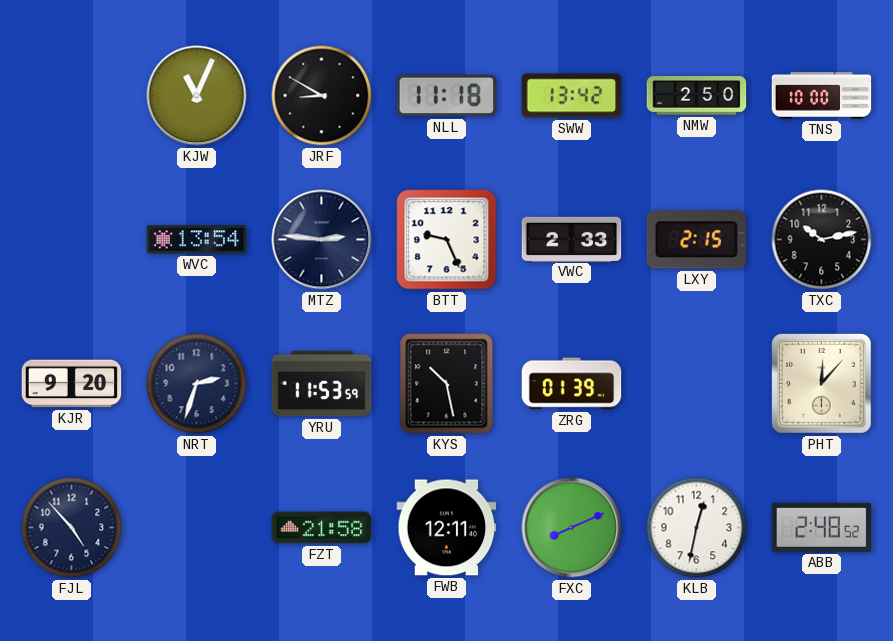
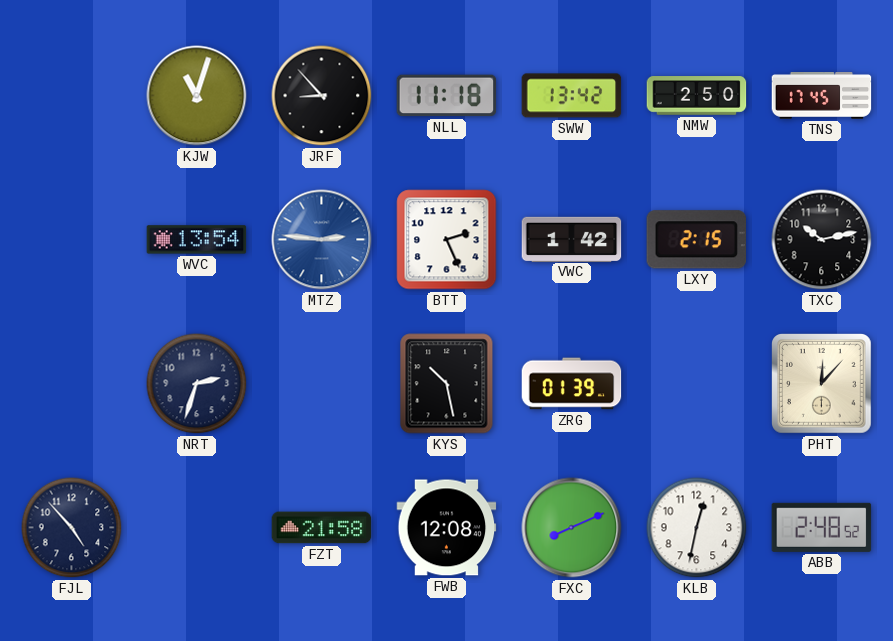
KJW: 11:04 -> 11:03
JRF: 8:50 -> 8:53
TNS: 10:00 -> 17:45
MTZ dial: navy -> blue
BTT: 9:26 -> 2:26
VWC: 2:33 -> 1:42
KJR: 9:20 -> none
YRU: 11:53 -> none
FWB: 12:11 -> 12:08
